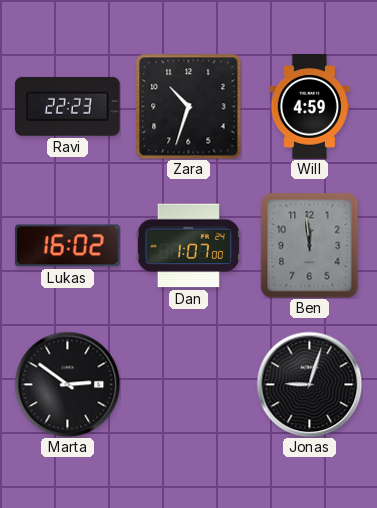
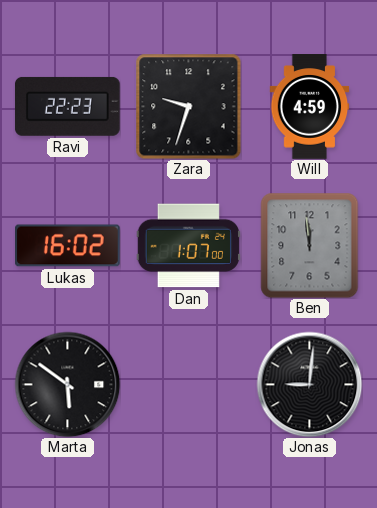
Zara: 10:33 -> 9:33
Marta: 2:51 -> 5:51
Jonas: 9:03 -> 9:01
